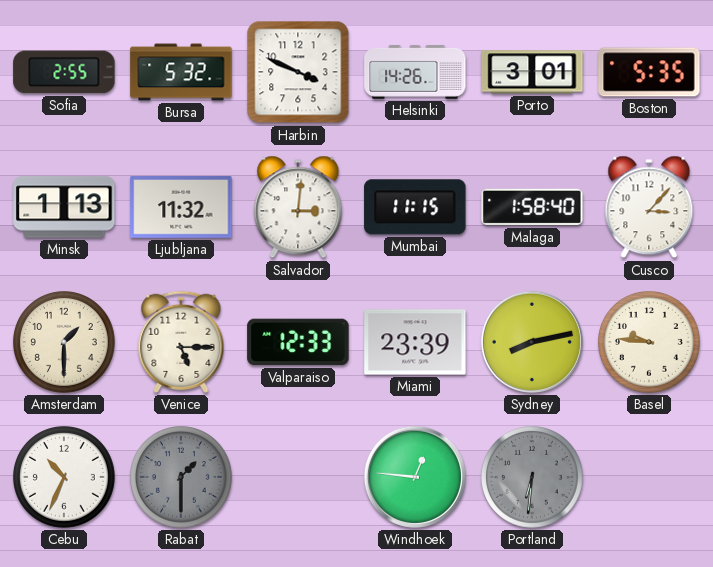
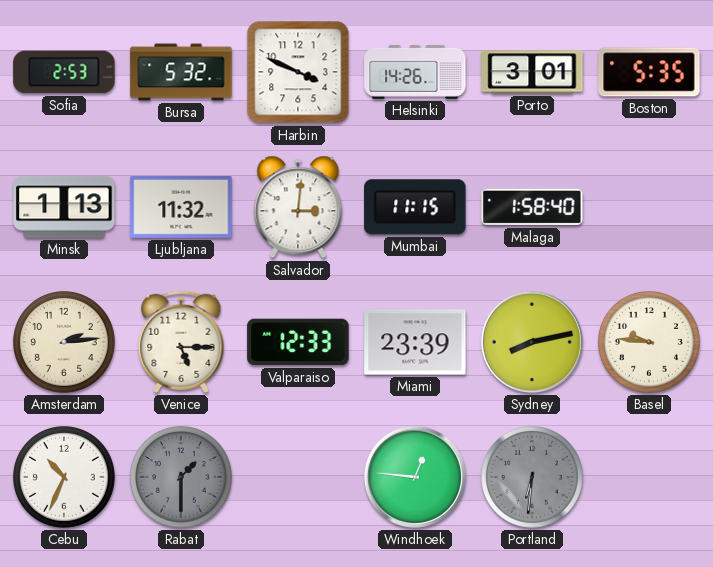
Sofia: 2:55 -> 2:53
Cusco: 3:07 -> none
Amsterdam: 1:30 -> 2:14
